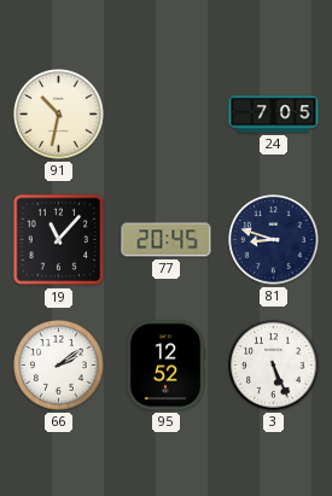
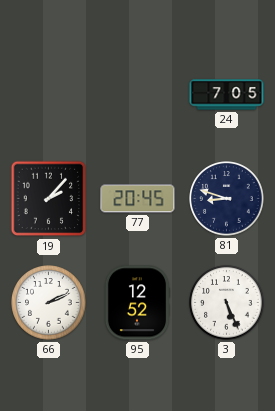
91: 10:32 -> none
19: 11:07 -> 2:07
66: 2:09 -> 2:11
